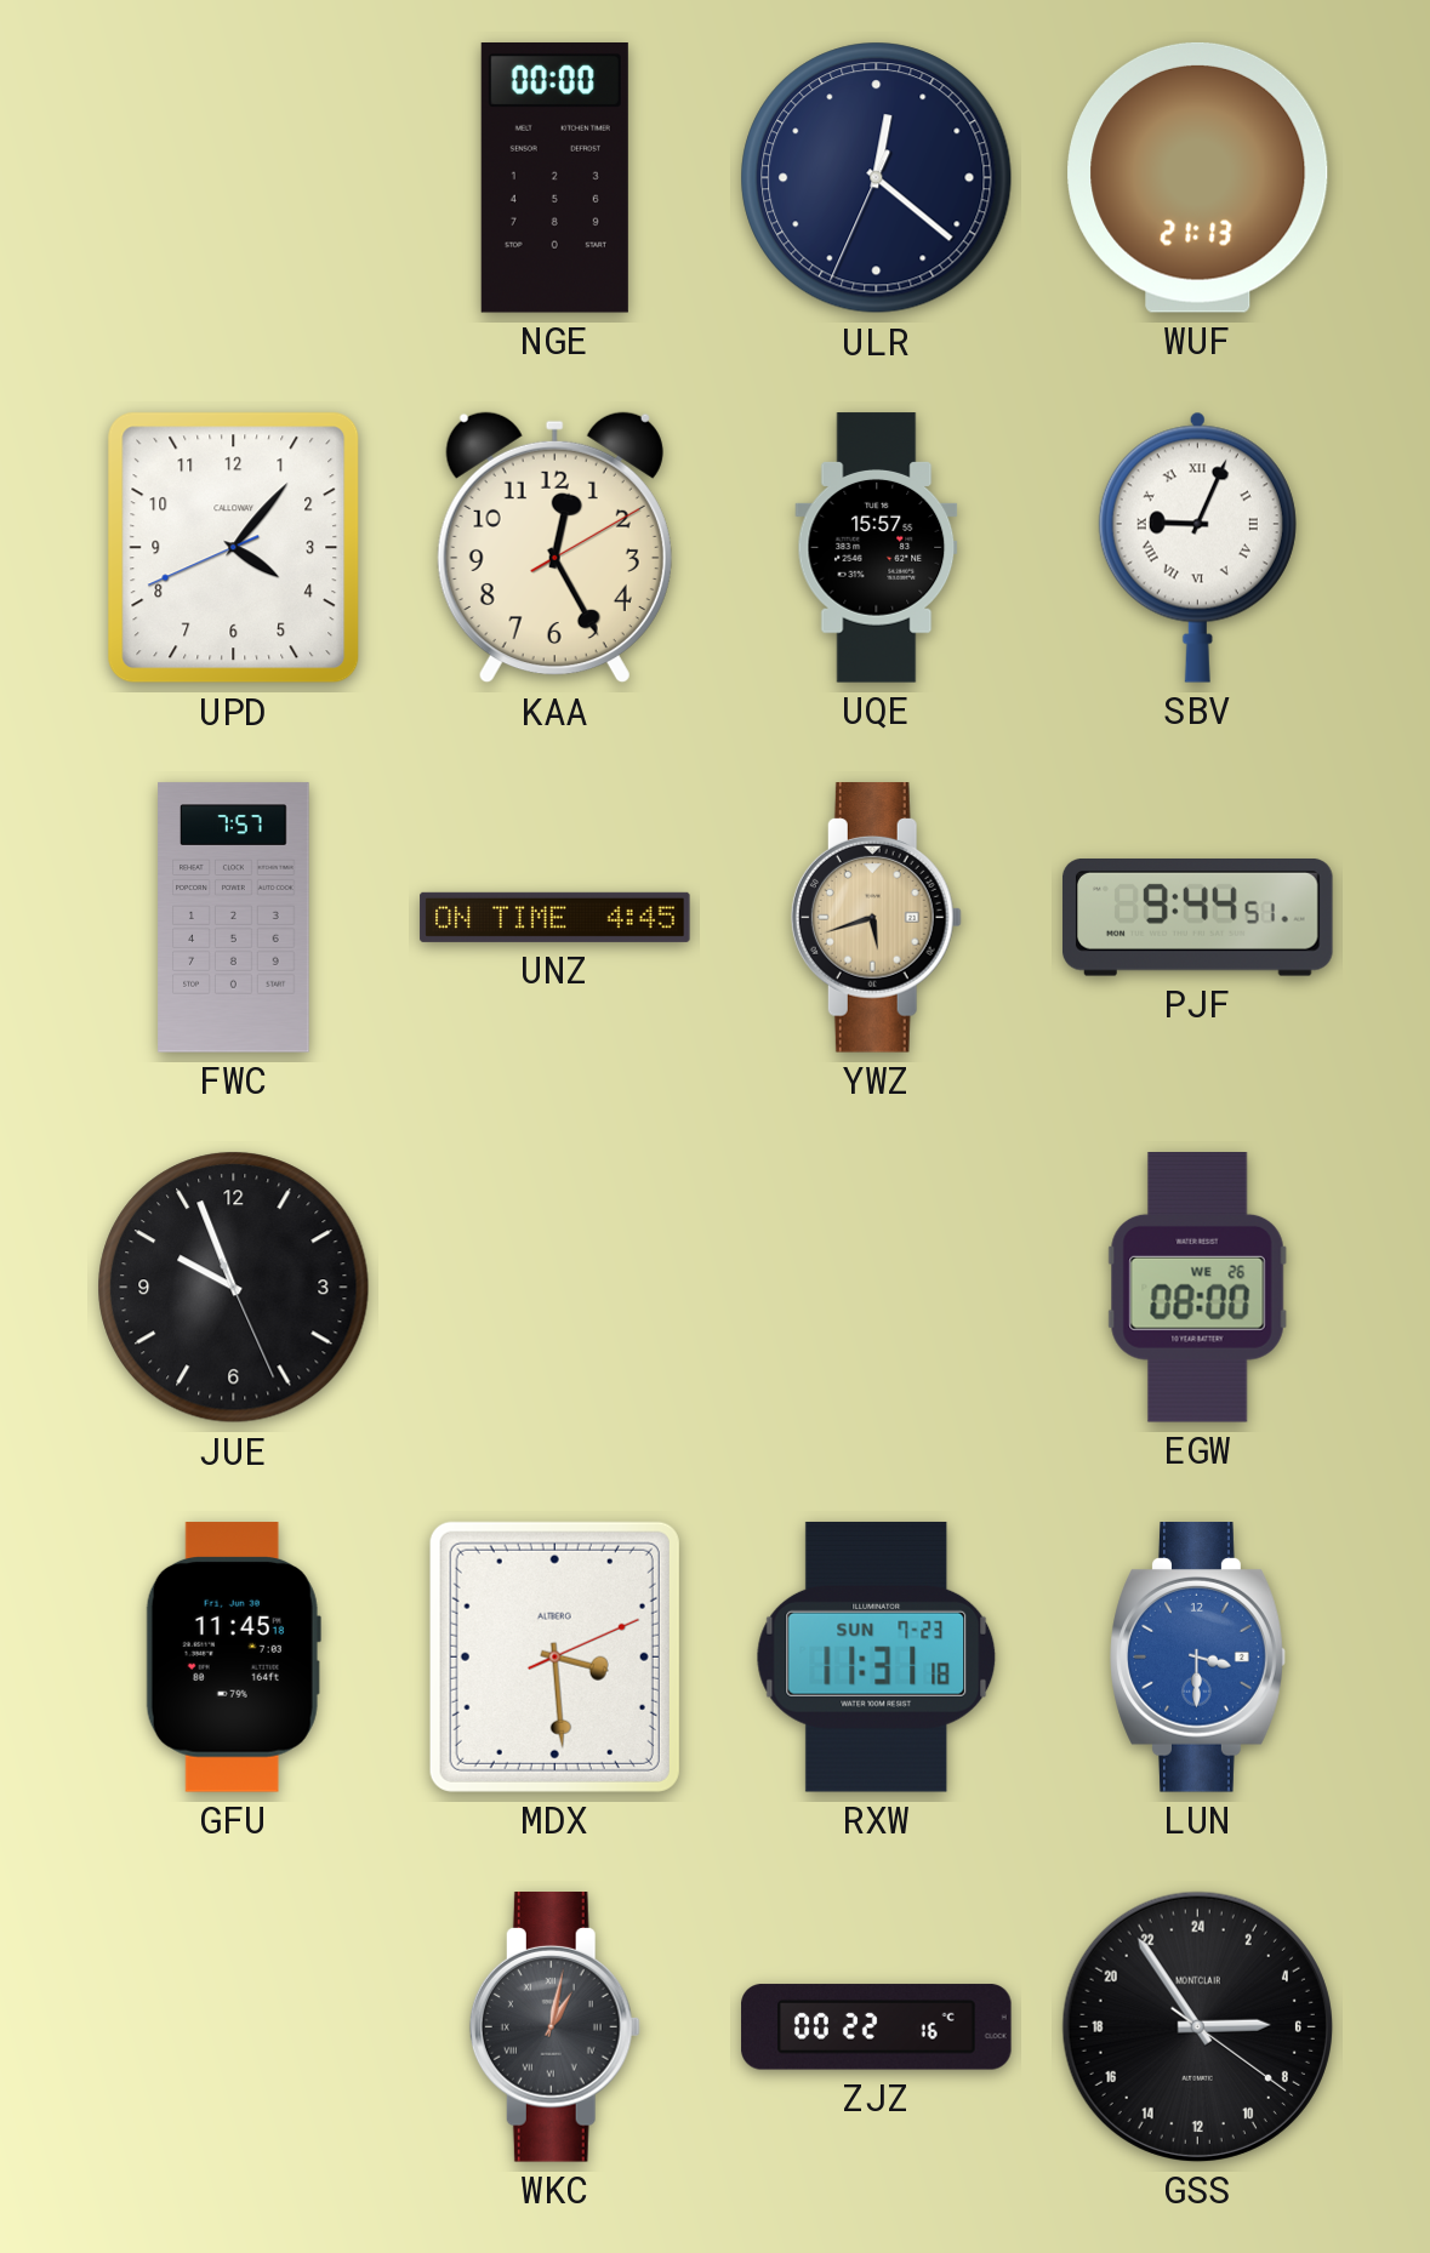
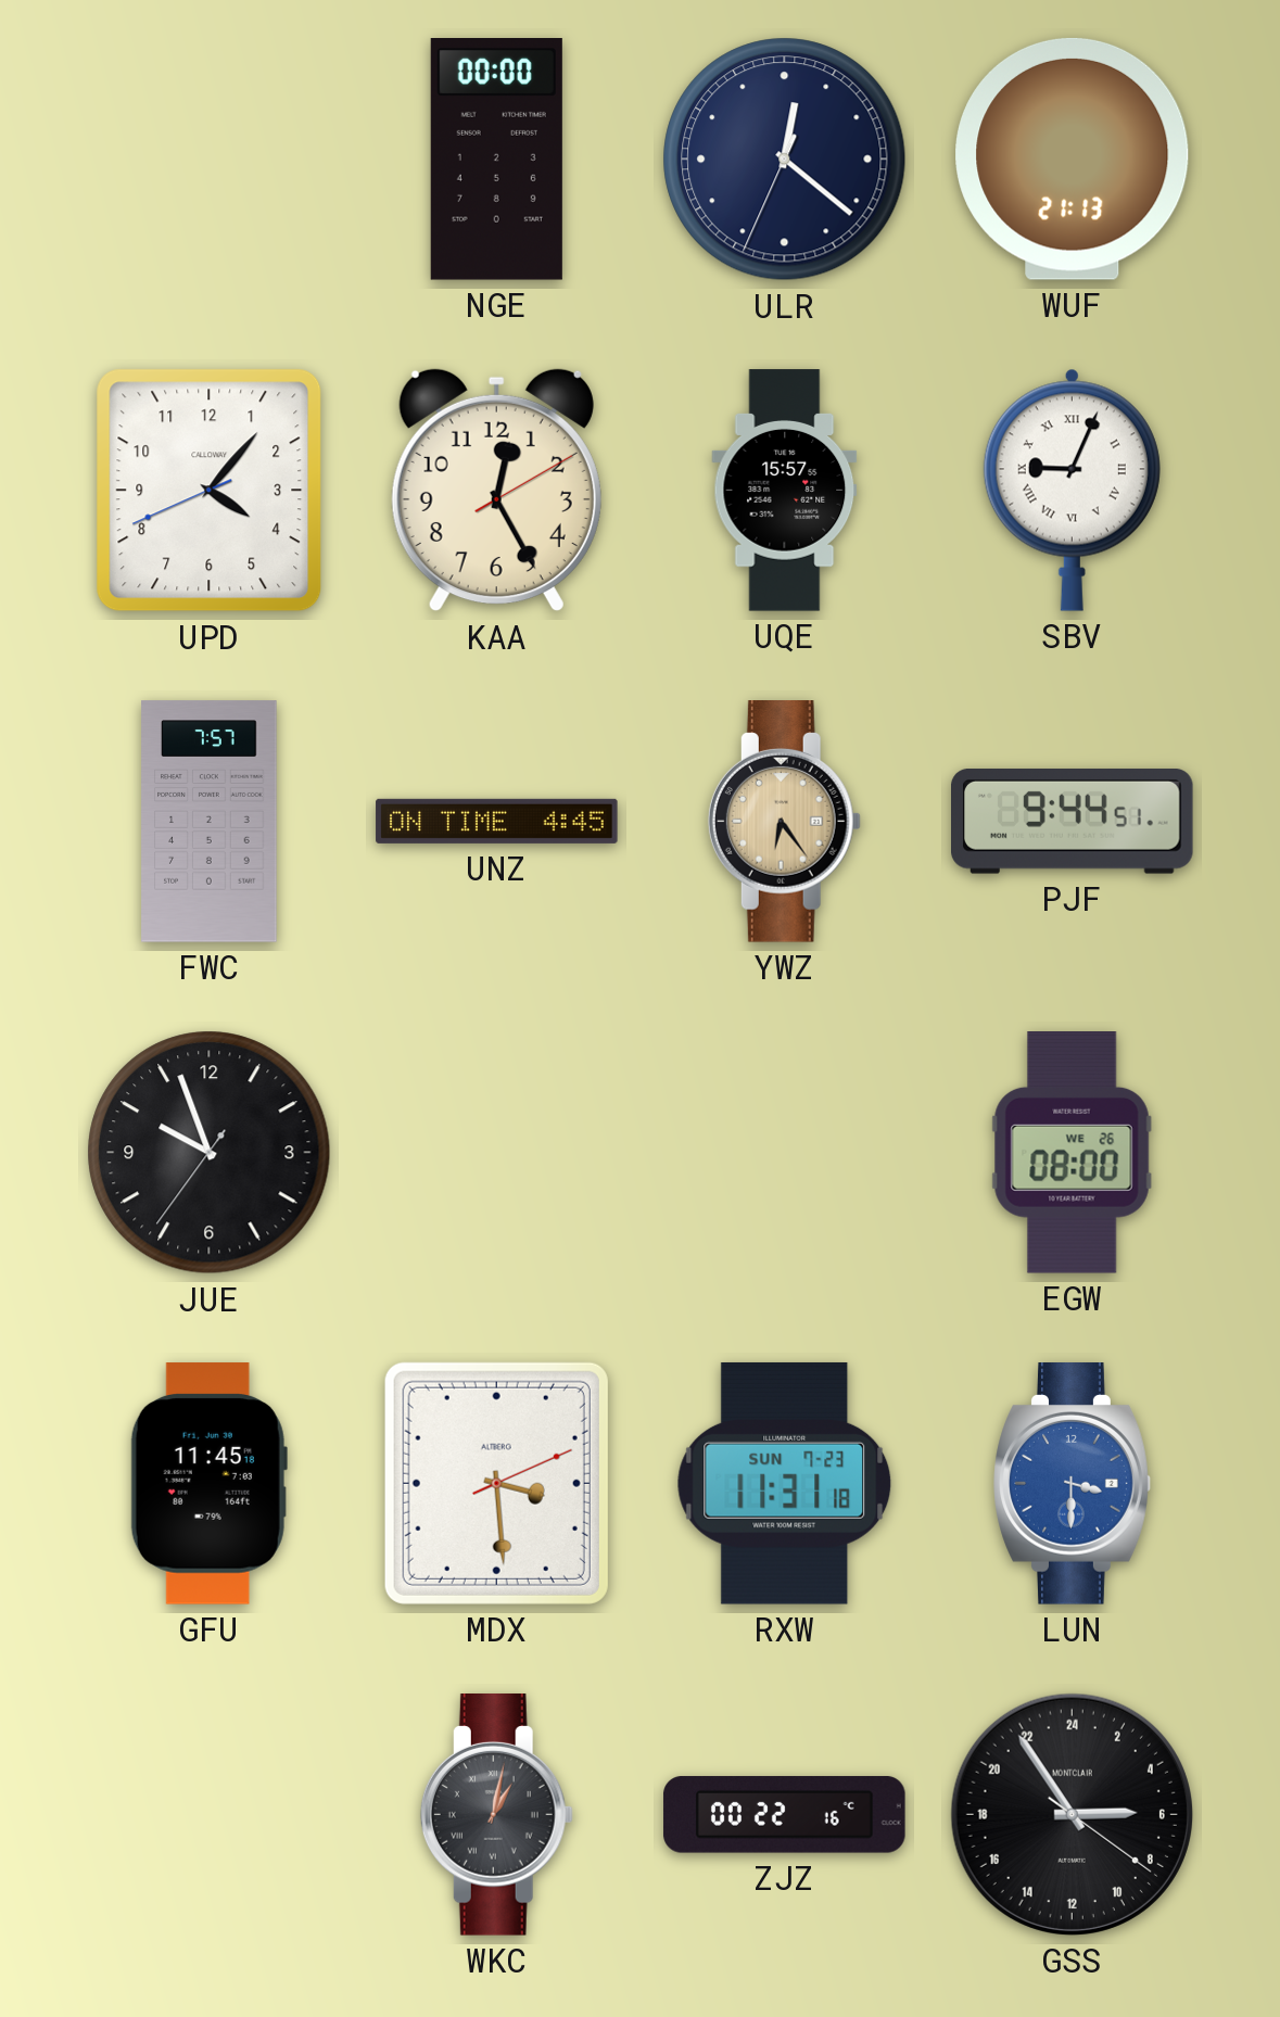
YWZ: 5:42 -> 6:24
JUE: 9:56:26 -> 9:56:36
